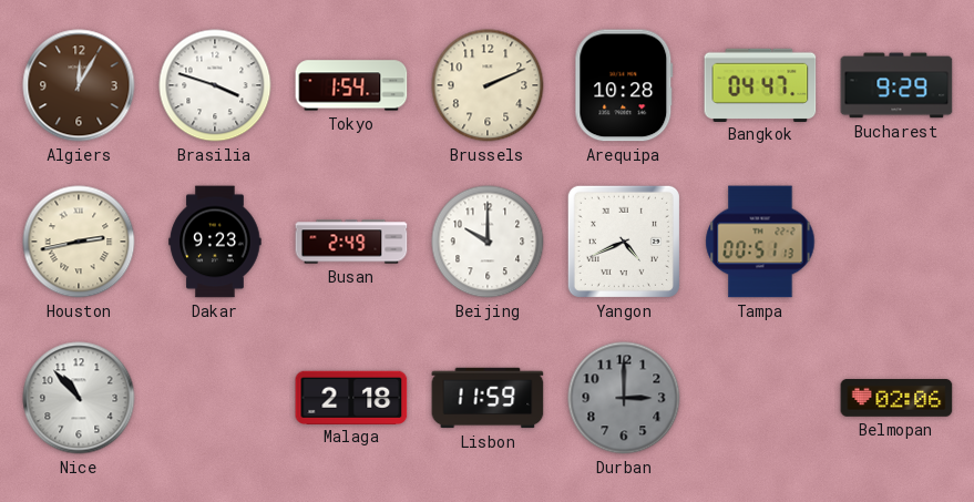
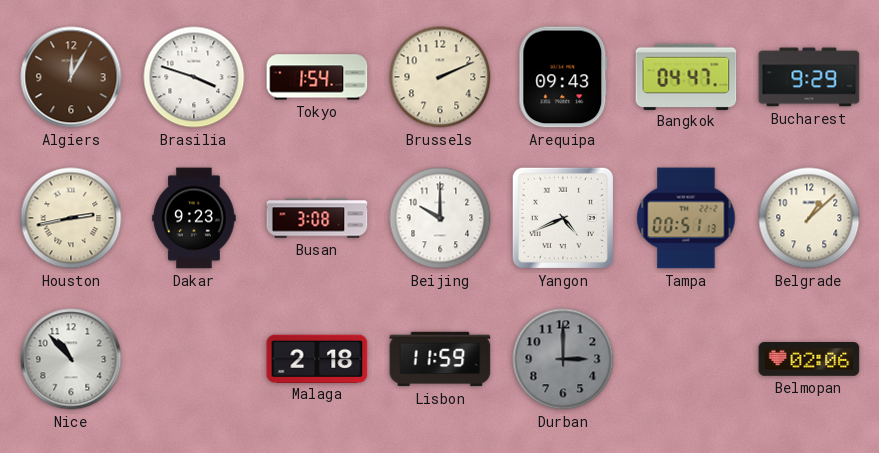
Arequipa: 10:28 -> 09:43
Busan: 2:49 -> 3:08
Belgrade: none -> 1:08
